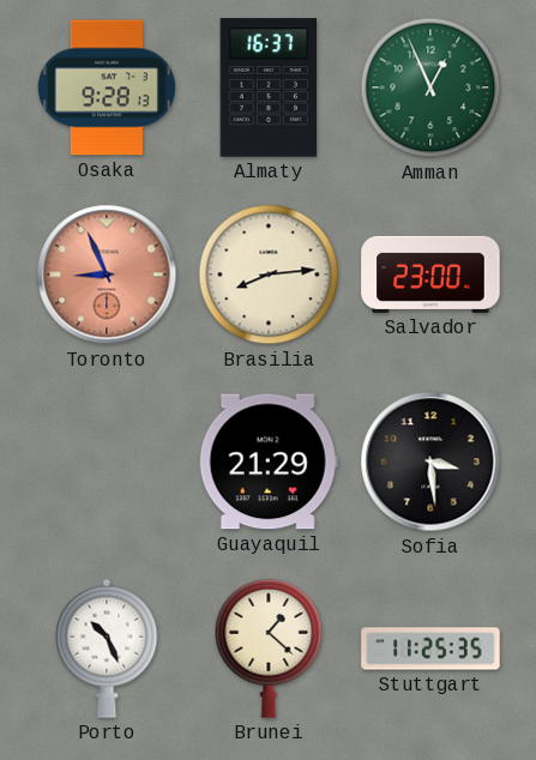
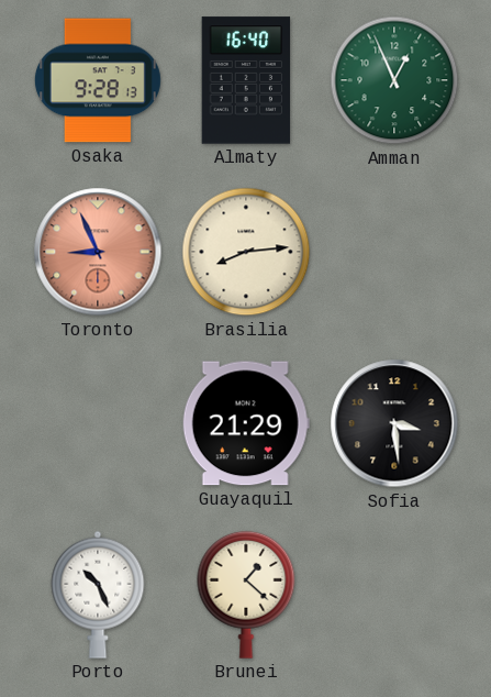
Almaty: 16:37 -> 16:40
Salvador: 23:00 -> none
Stuttgart: 11:25 -> none
